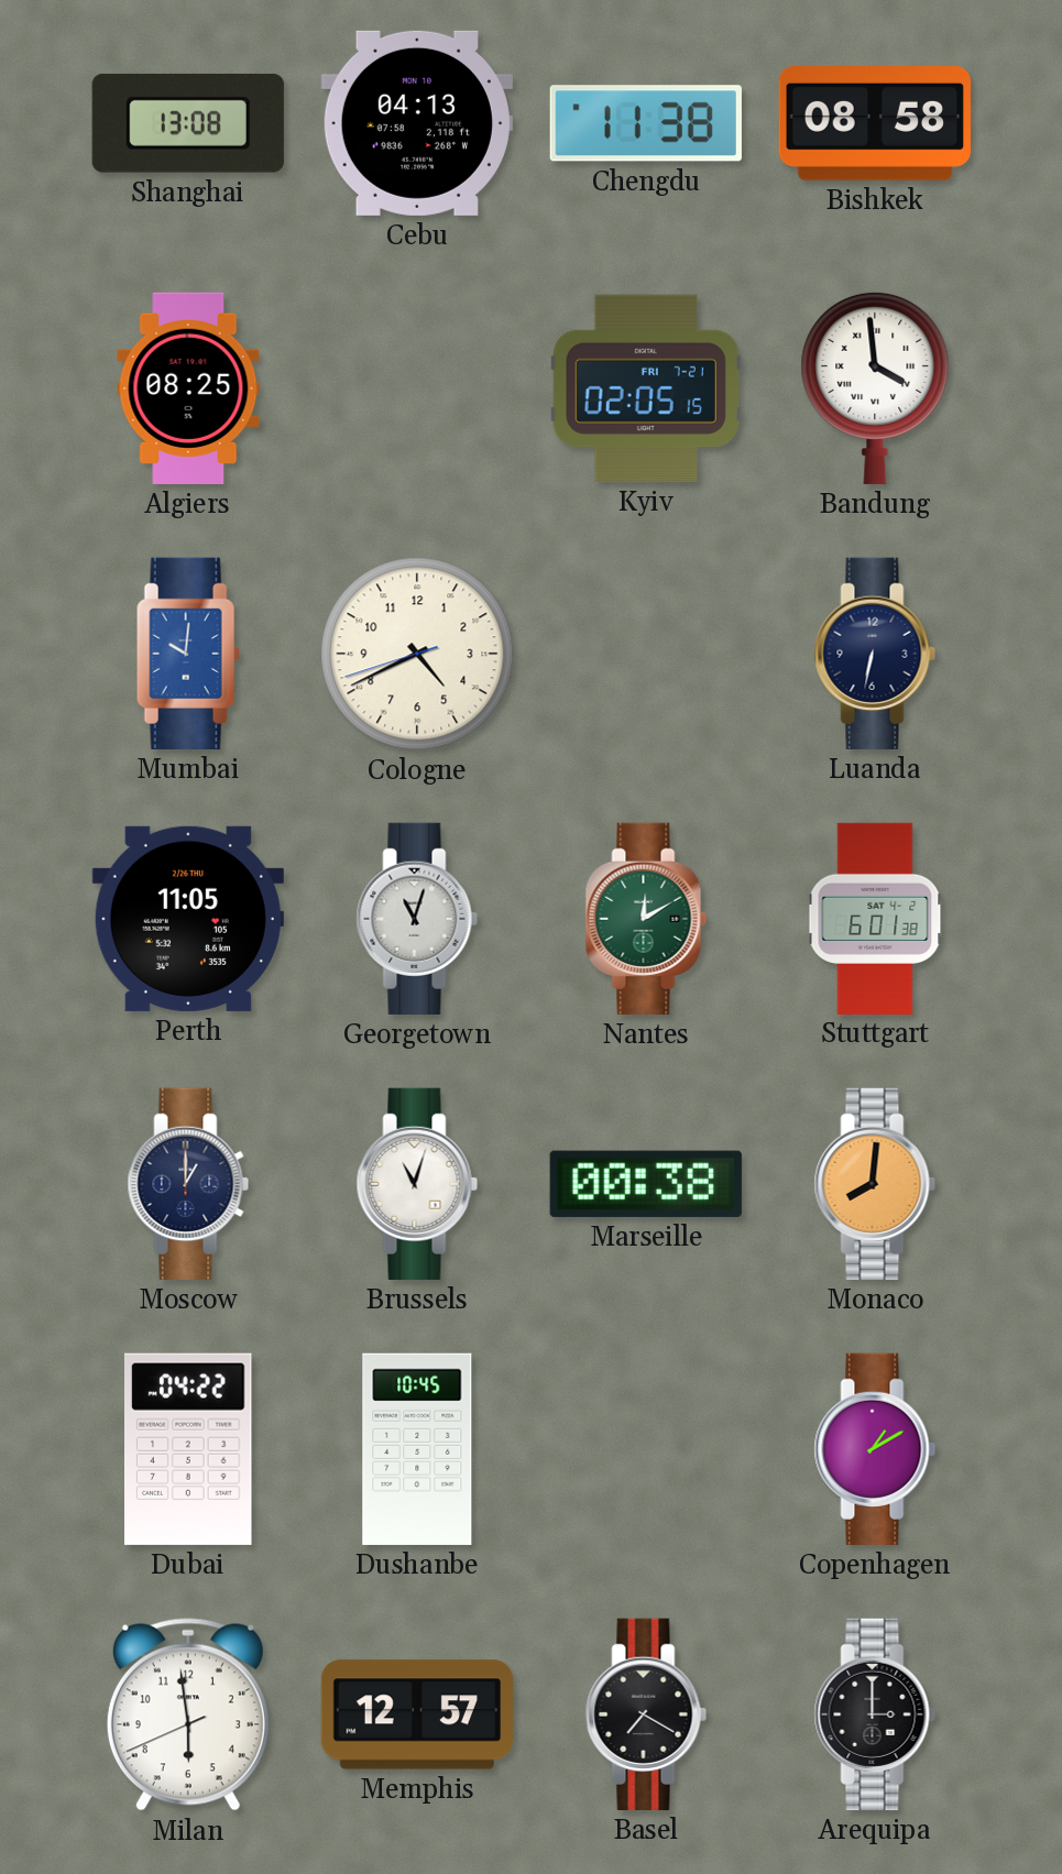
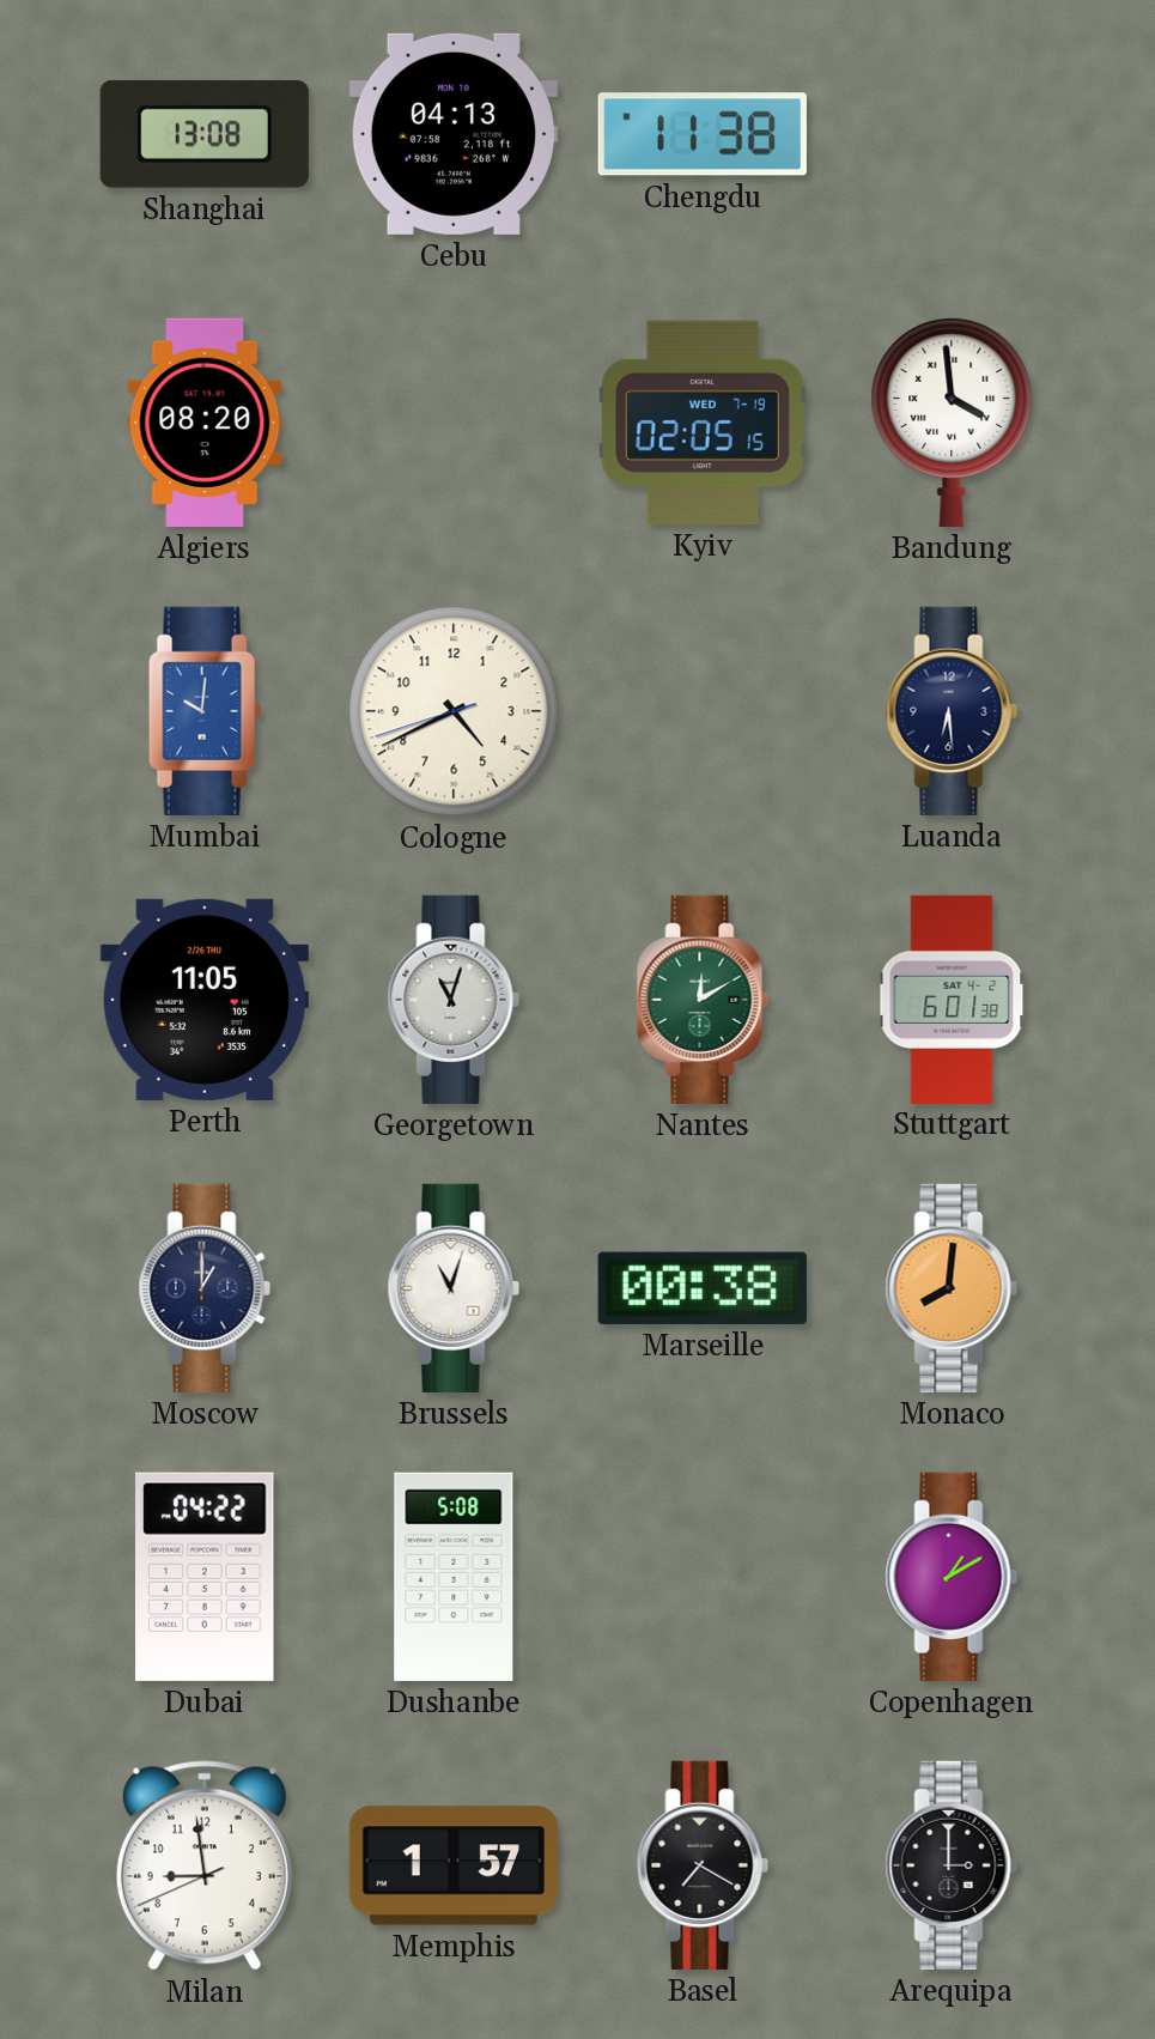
Bishkek: 08:58 -> none
Algiers: 08:25 -> 08:20
Kyiv date: FRI 7-21 -> WED 7-19
Luanda: 6:32 -> 6:29
Dushanbe: 10:45 -> 5:08
Milan: 5:58 -> 8:58
Memphis: 12:57 -> 1:57
